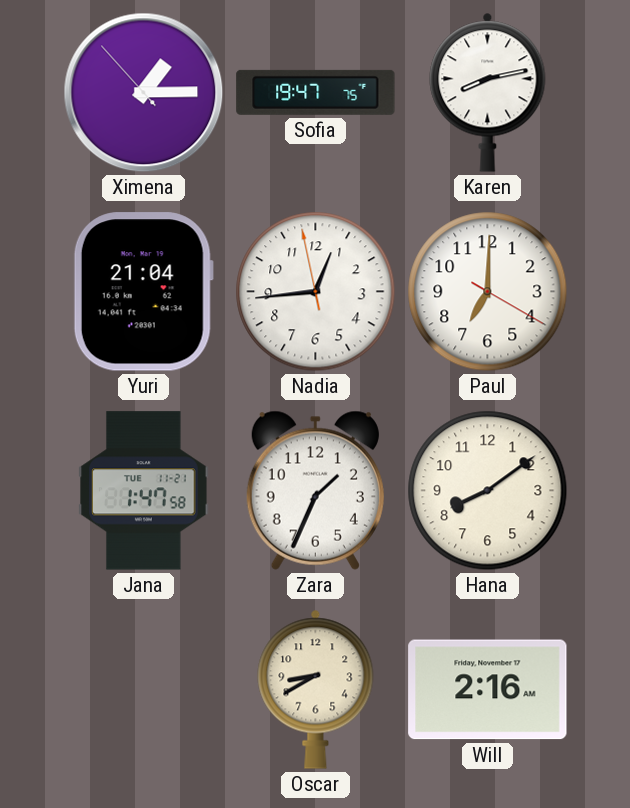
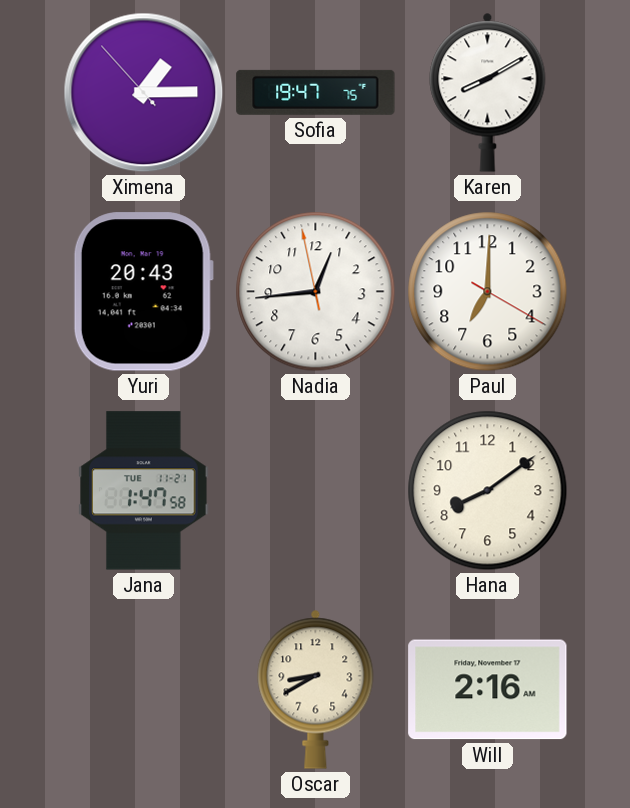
Karen: 8:13 -> 8:10
Yuri: 21:04 -> 20:43
Zara: 1:34 -> none
